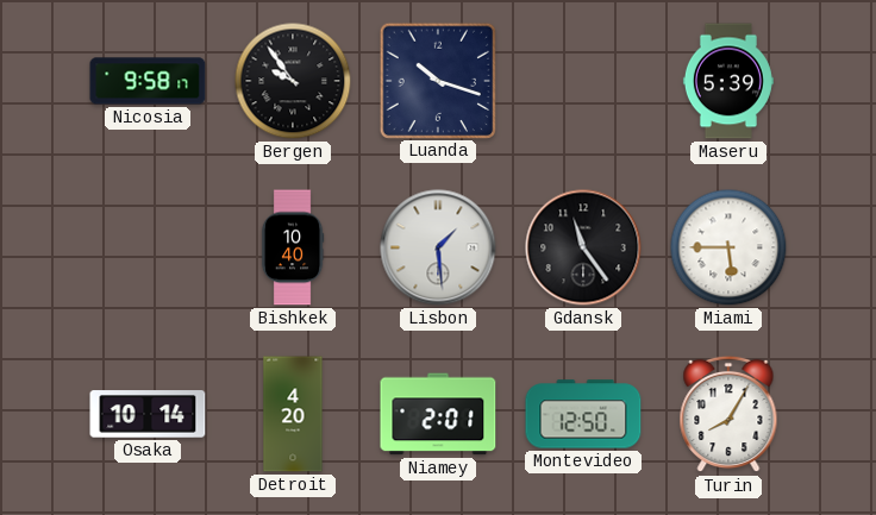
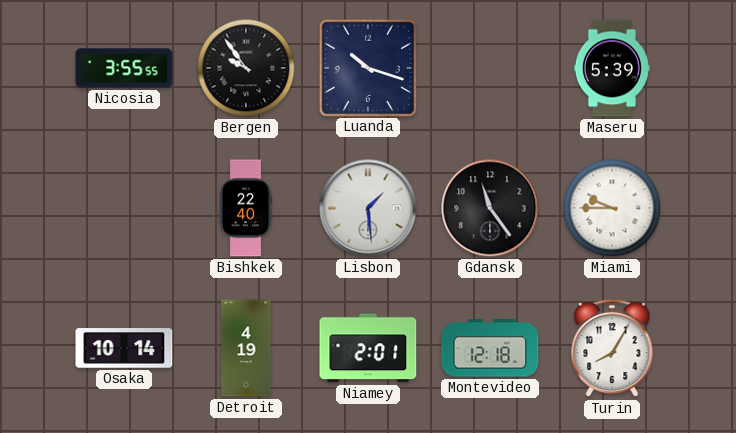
Nicosia: 9:58 -> 3:55
Bishkek: 10:40 -> 22:40
Miami: 5:45 -> 9:45
Detroit: 4:20 -> 4:19
Montevideo: 12:50 -> 12:18
